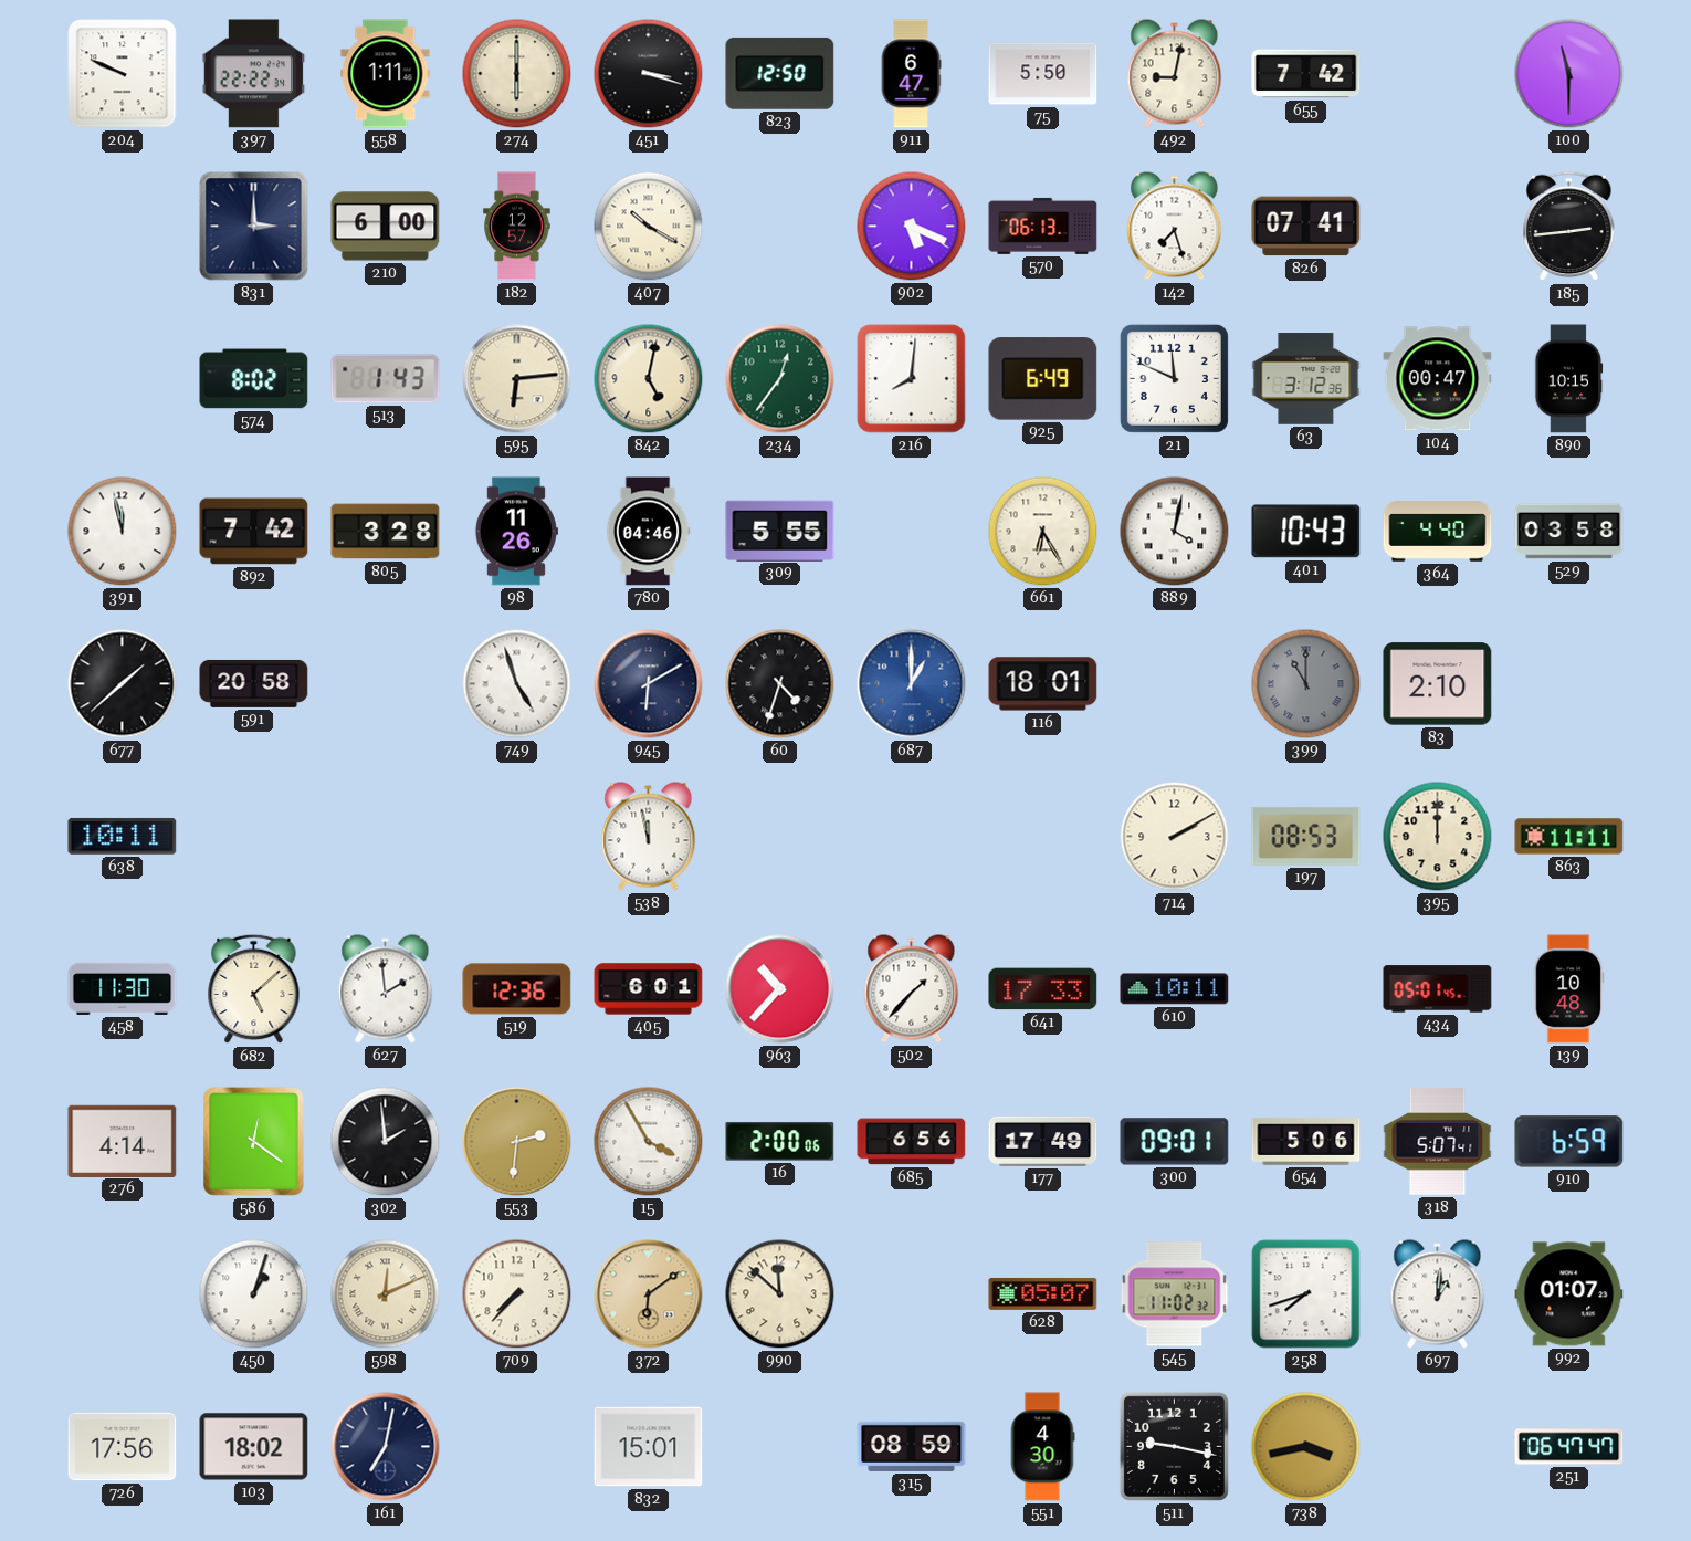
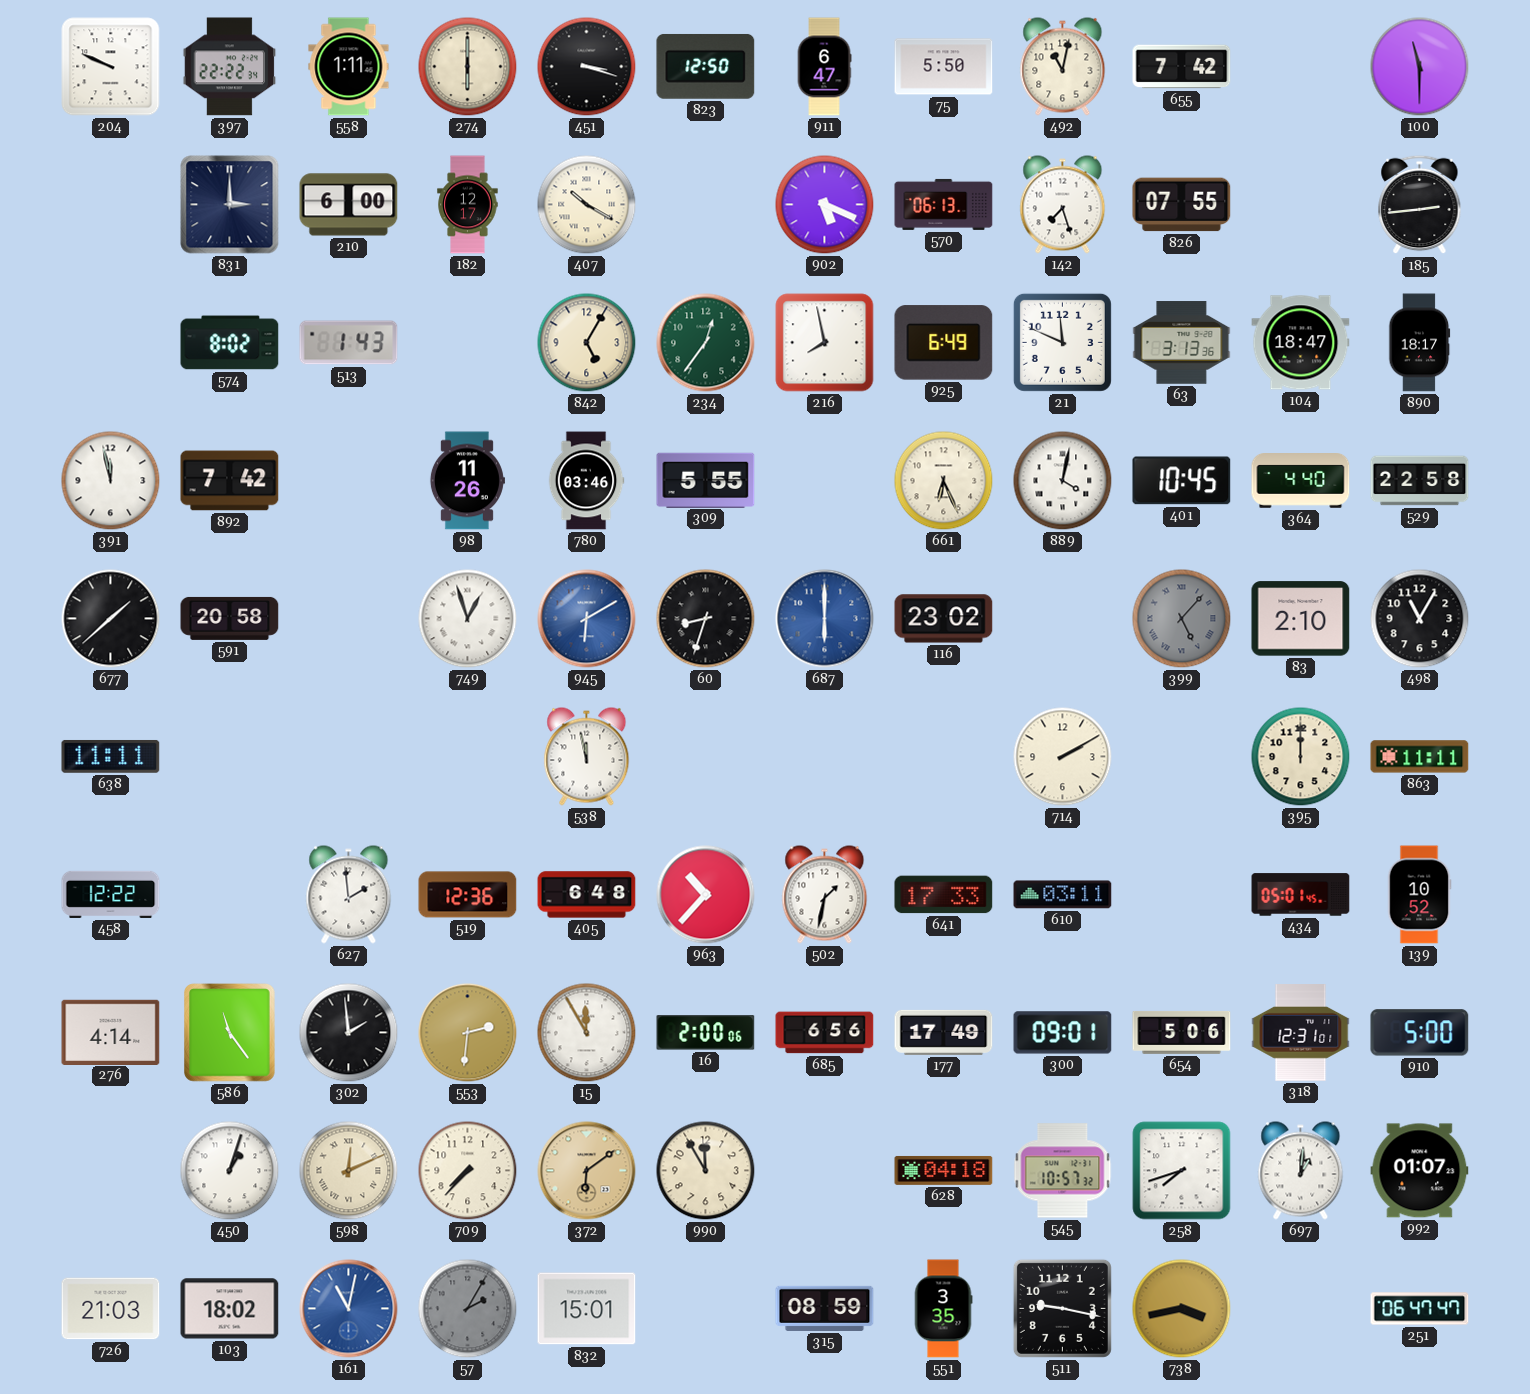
492: 9:02 -> 11:02
182: 12:57 -> 12:17
826: 07:41 -> 07:55
595: 6:14 -> none
842: 5:02 -> 5:05
216: 8:01 -> 7:58
63: 3:12 -> 3:13
104: 00:47 -> 18:47
890: 10:15 -> 18:17
805: 3:28 -> none
780: 04:46 -> 03:46
661: 6:25 -> 6:26
401: 10:43 -> 10:45
529: 03:58 -> 22:58
749: 4:57 -> 12:57
945 dial: navy -> blue
60: 4:33 -> 8:33
687: 1:00 -> 6:00
116: 18:01 -> 23:02
399: 11:00 -> 5:07
498: none -> 11:05
638: 10:11 -> 11:11
197: 08:53 -> none
458: 11:30 -> 12:22
682: 5:08 -> none
405: 6:01 -> 6:48
502: 1:37 -> 1:32
610: 10:11 -> 03:11
139: 10:48 -> 10:52
586: 12:21 -> 11:24
15: 3:55 -> 11:55
318: 5:07 -> 12:31
910: 6:59 -> 5:00
990: 11:52 -> 11:55
628: 05:07 -> 04:18
545: 11:02 -> 10:57
726: 17:56 -> 21:03
161: 7:02 -> 11:02
161 dial: navy -> blue
57: none -> 2:05
551: 4:30 -> 3:35
